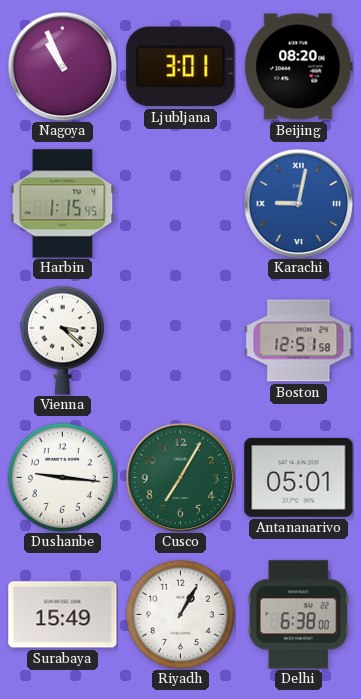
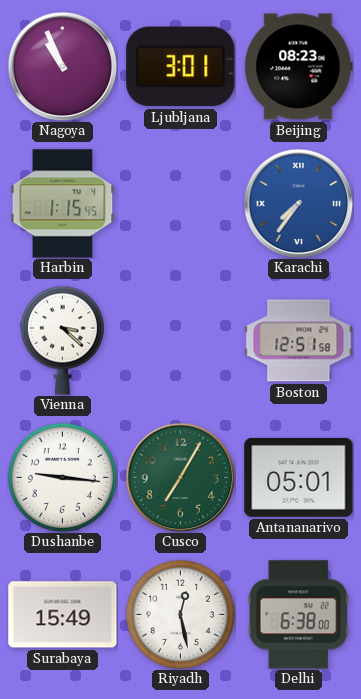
Beijing: 08:20 -> 08:23
Karachi: 9:02 -> 7:36
Riyadh: 1:05 -> 12:28
